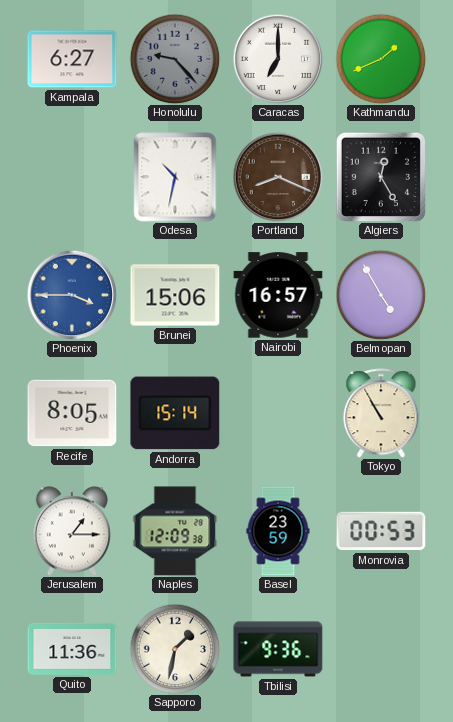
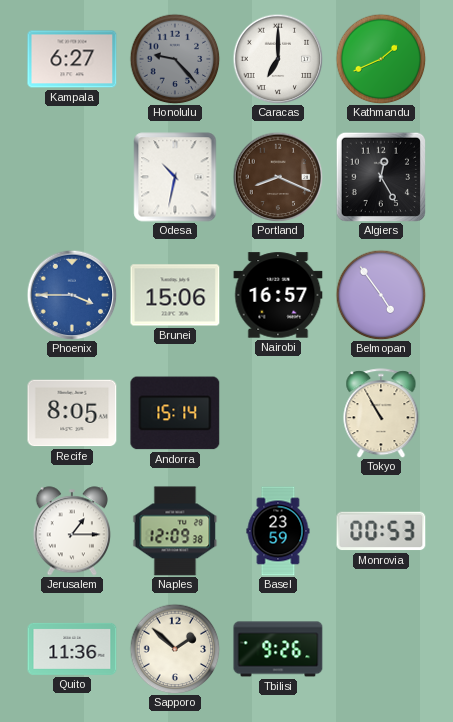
Belmopan: 4:55 -> 4:54
Sapporo: 1:32 -> 1:52
Tbilisi: 9:36 -> 9:26
